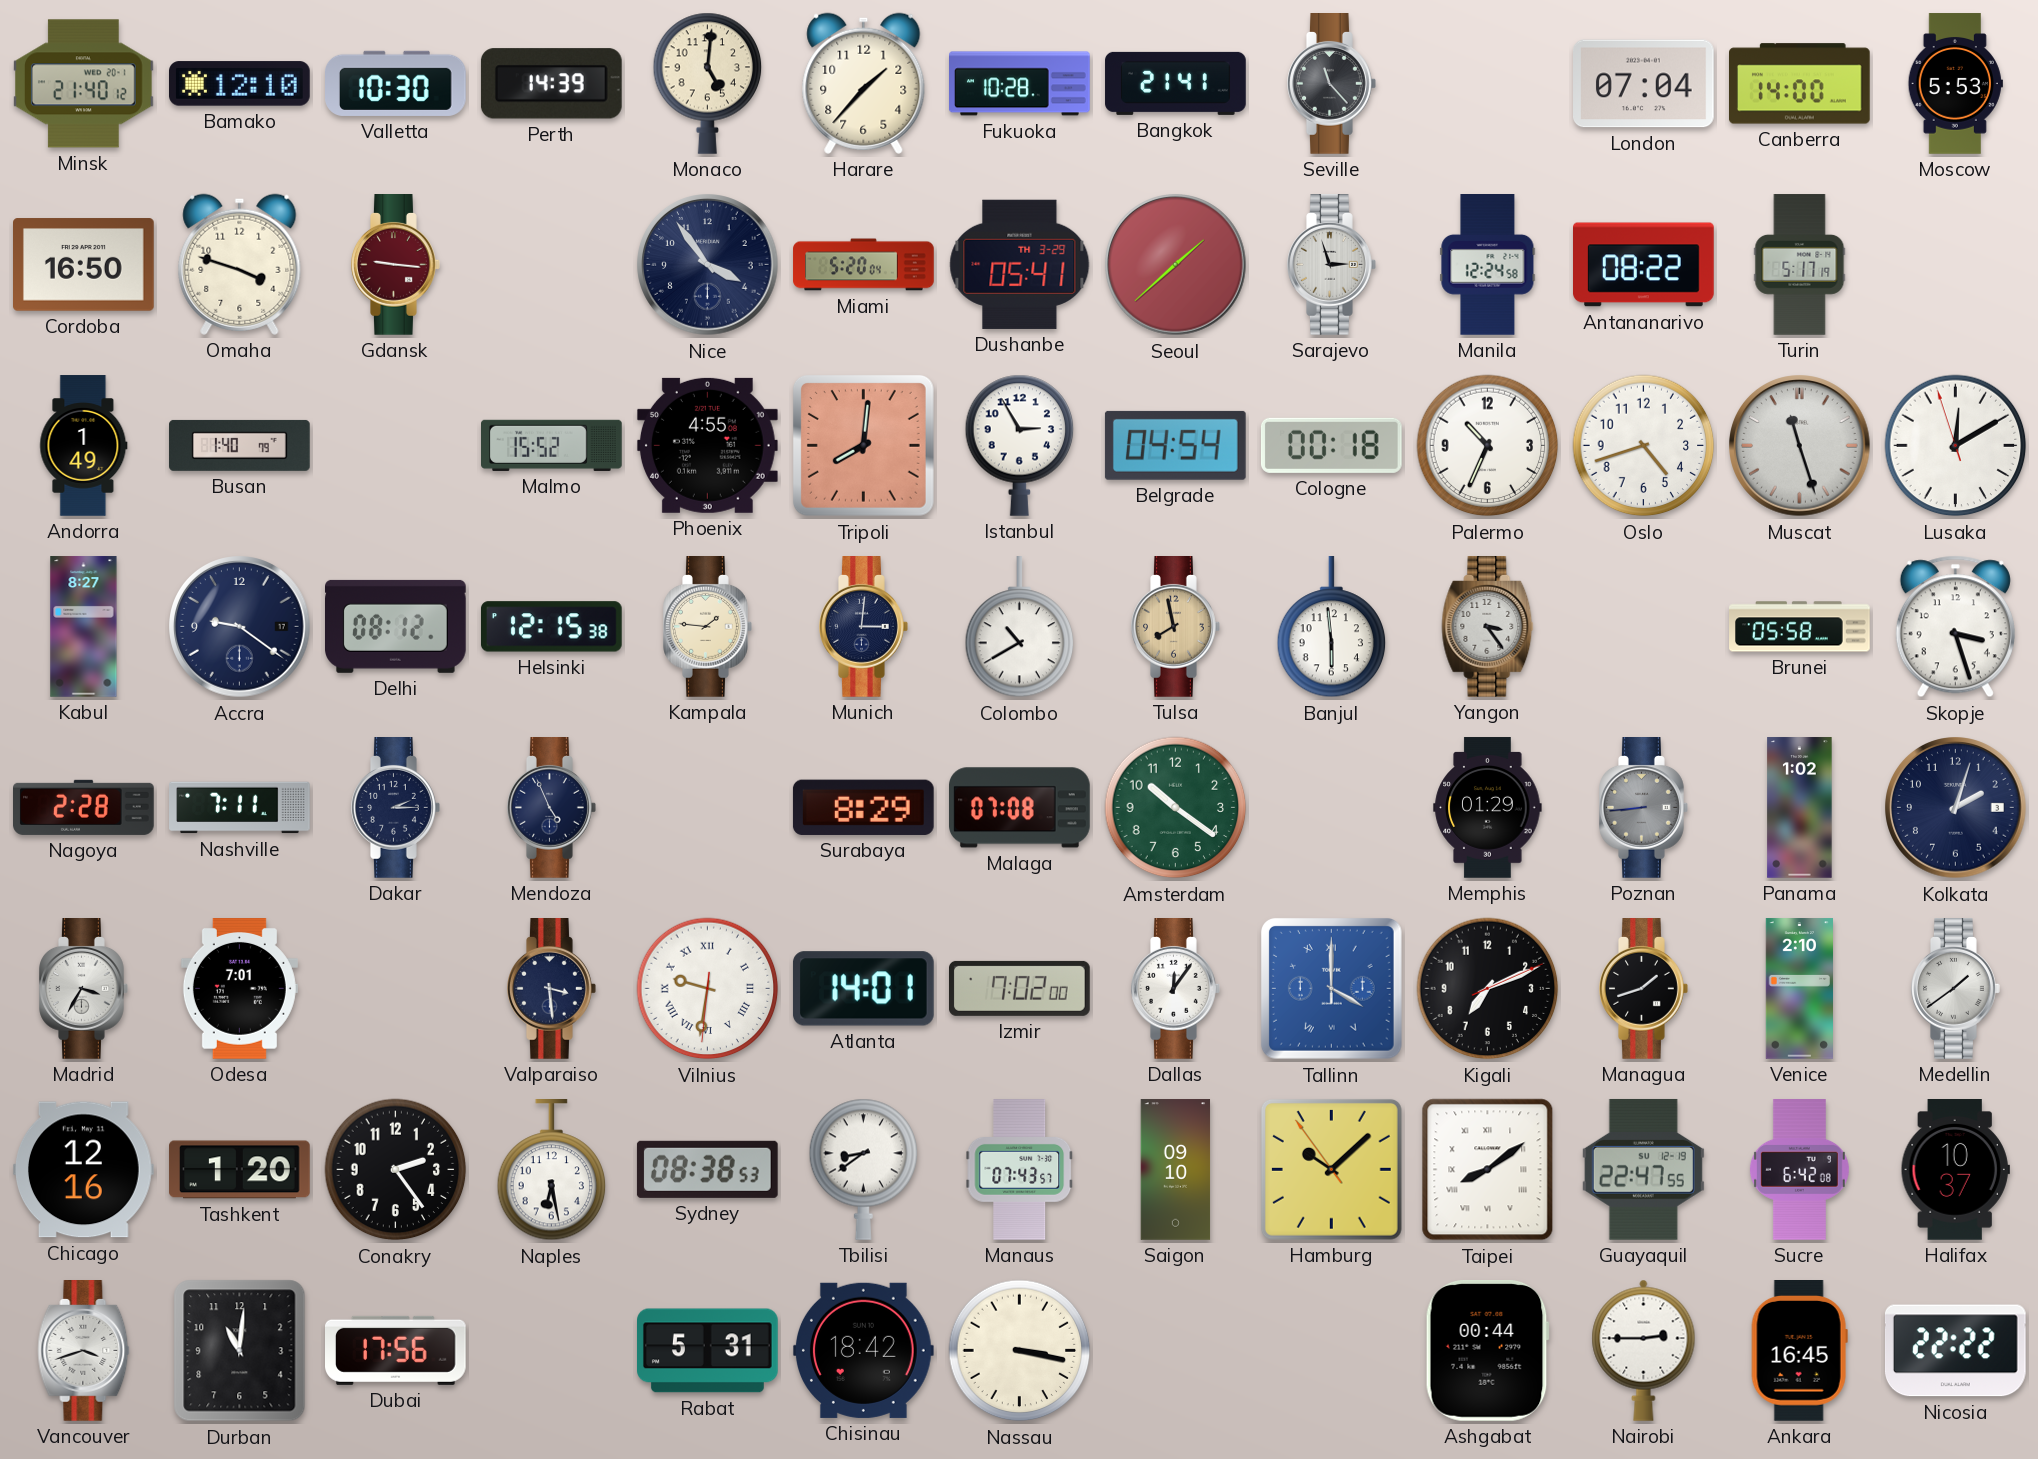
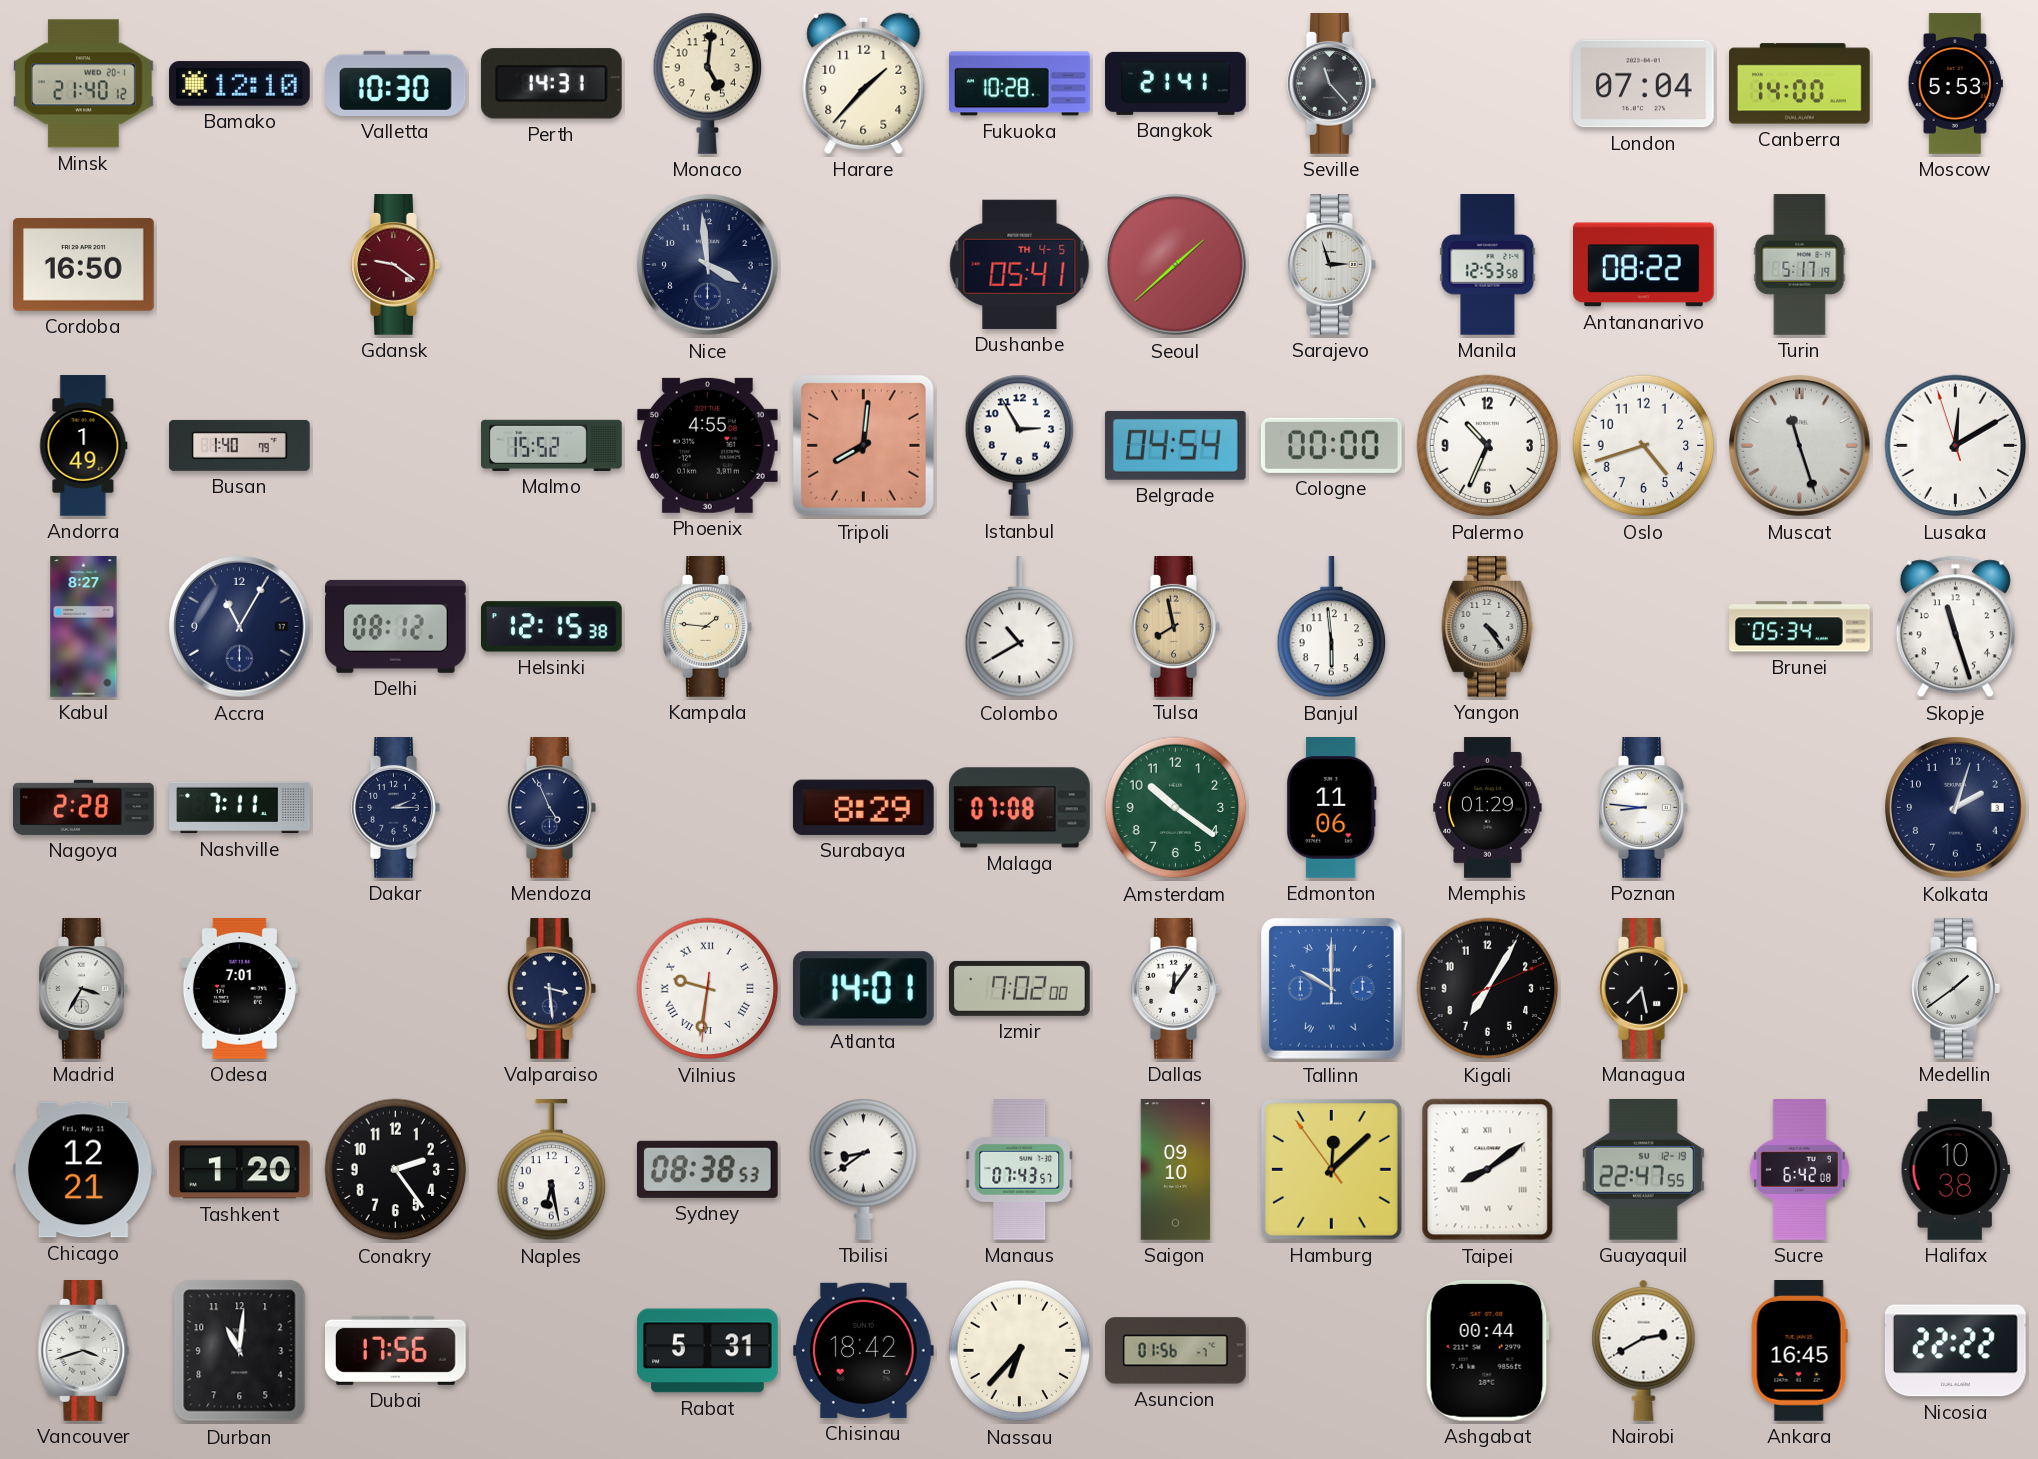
Perth: 14:39 -> 14:31
Omaha: 3:48 -> none
Gdansk: 9:16 -> 9:21
Nice: 3:54 -> 3:59
Miami: 5:20 -> none
Dushanbe date: TH 3-29 -> TH 4-5
Manila: 12:24 -> 12:53
Cologne: 00:18 -> 00:00
Accra: 9:21 -> 11:05
Munich: 3:01 -> none
Yangon: 3:24 -> 4:24
Brunei: 05:58 -> 05:34
Skopje: 3:27 -> 11:27
Edmonton: none -> 11:06
Poznan: 8:44 -> 8:46
Poznan dial: grey -> white
Panama: 1:02 -> none
Tallinn: 4:00 -> 10:00
Kigali: 7:11 -> 7:05
Managua: 1:42 -> 7:28
Venice: 2:10 -> none
Chicago: 12:16 -> 12:21
Hamburg: 10:07 -> 12:07
Halifax: 10:37 -> 10:38
Nassau: 3:17 -> 6:37
Asuncion: none -> 01:56
Nairobi: 2:45 -> 2:40
